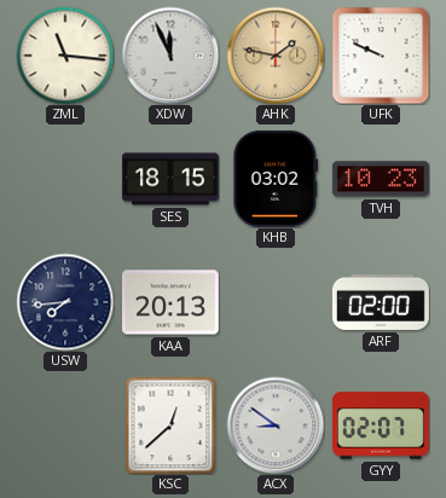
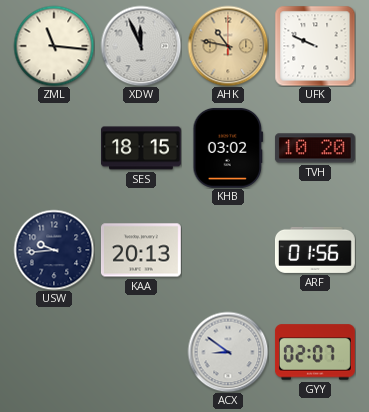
AHK: 1:47 -> 10:47
TVH: 10:23 -> 10:20
USW: 7:44 -> 9:44
ARF: 02:00 -> 01:56
KSC: 12:38 -> none
